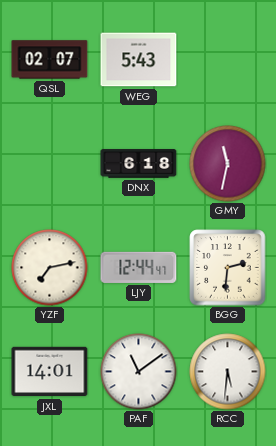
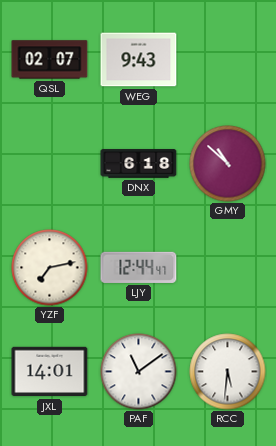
WEG: 5:43 -> 9:43
GMY: 11:32 -> 10:52
BGG: 2:31 -> none
